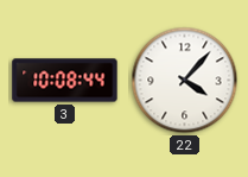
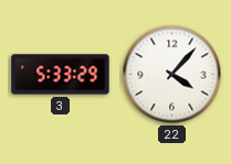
3: 10:08 -> 5:33
